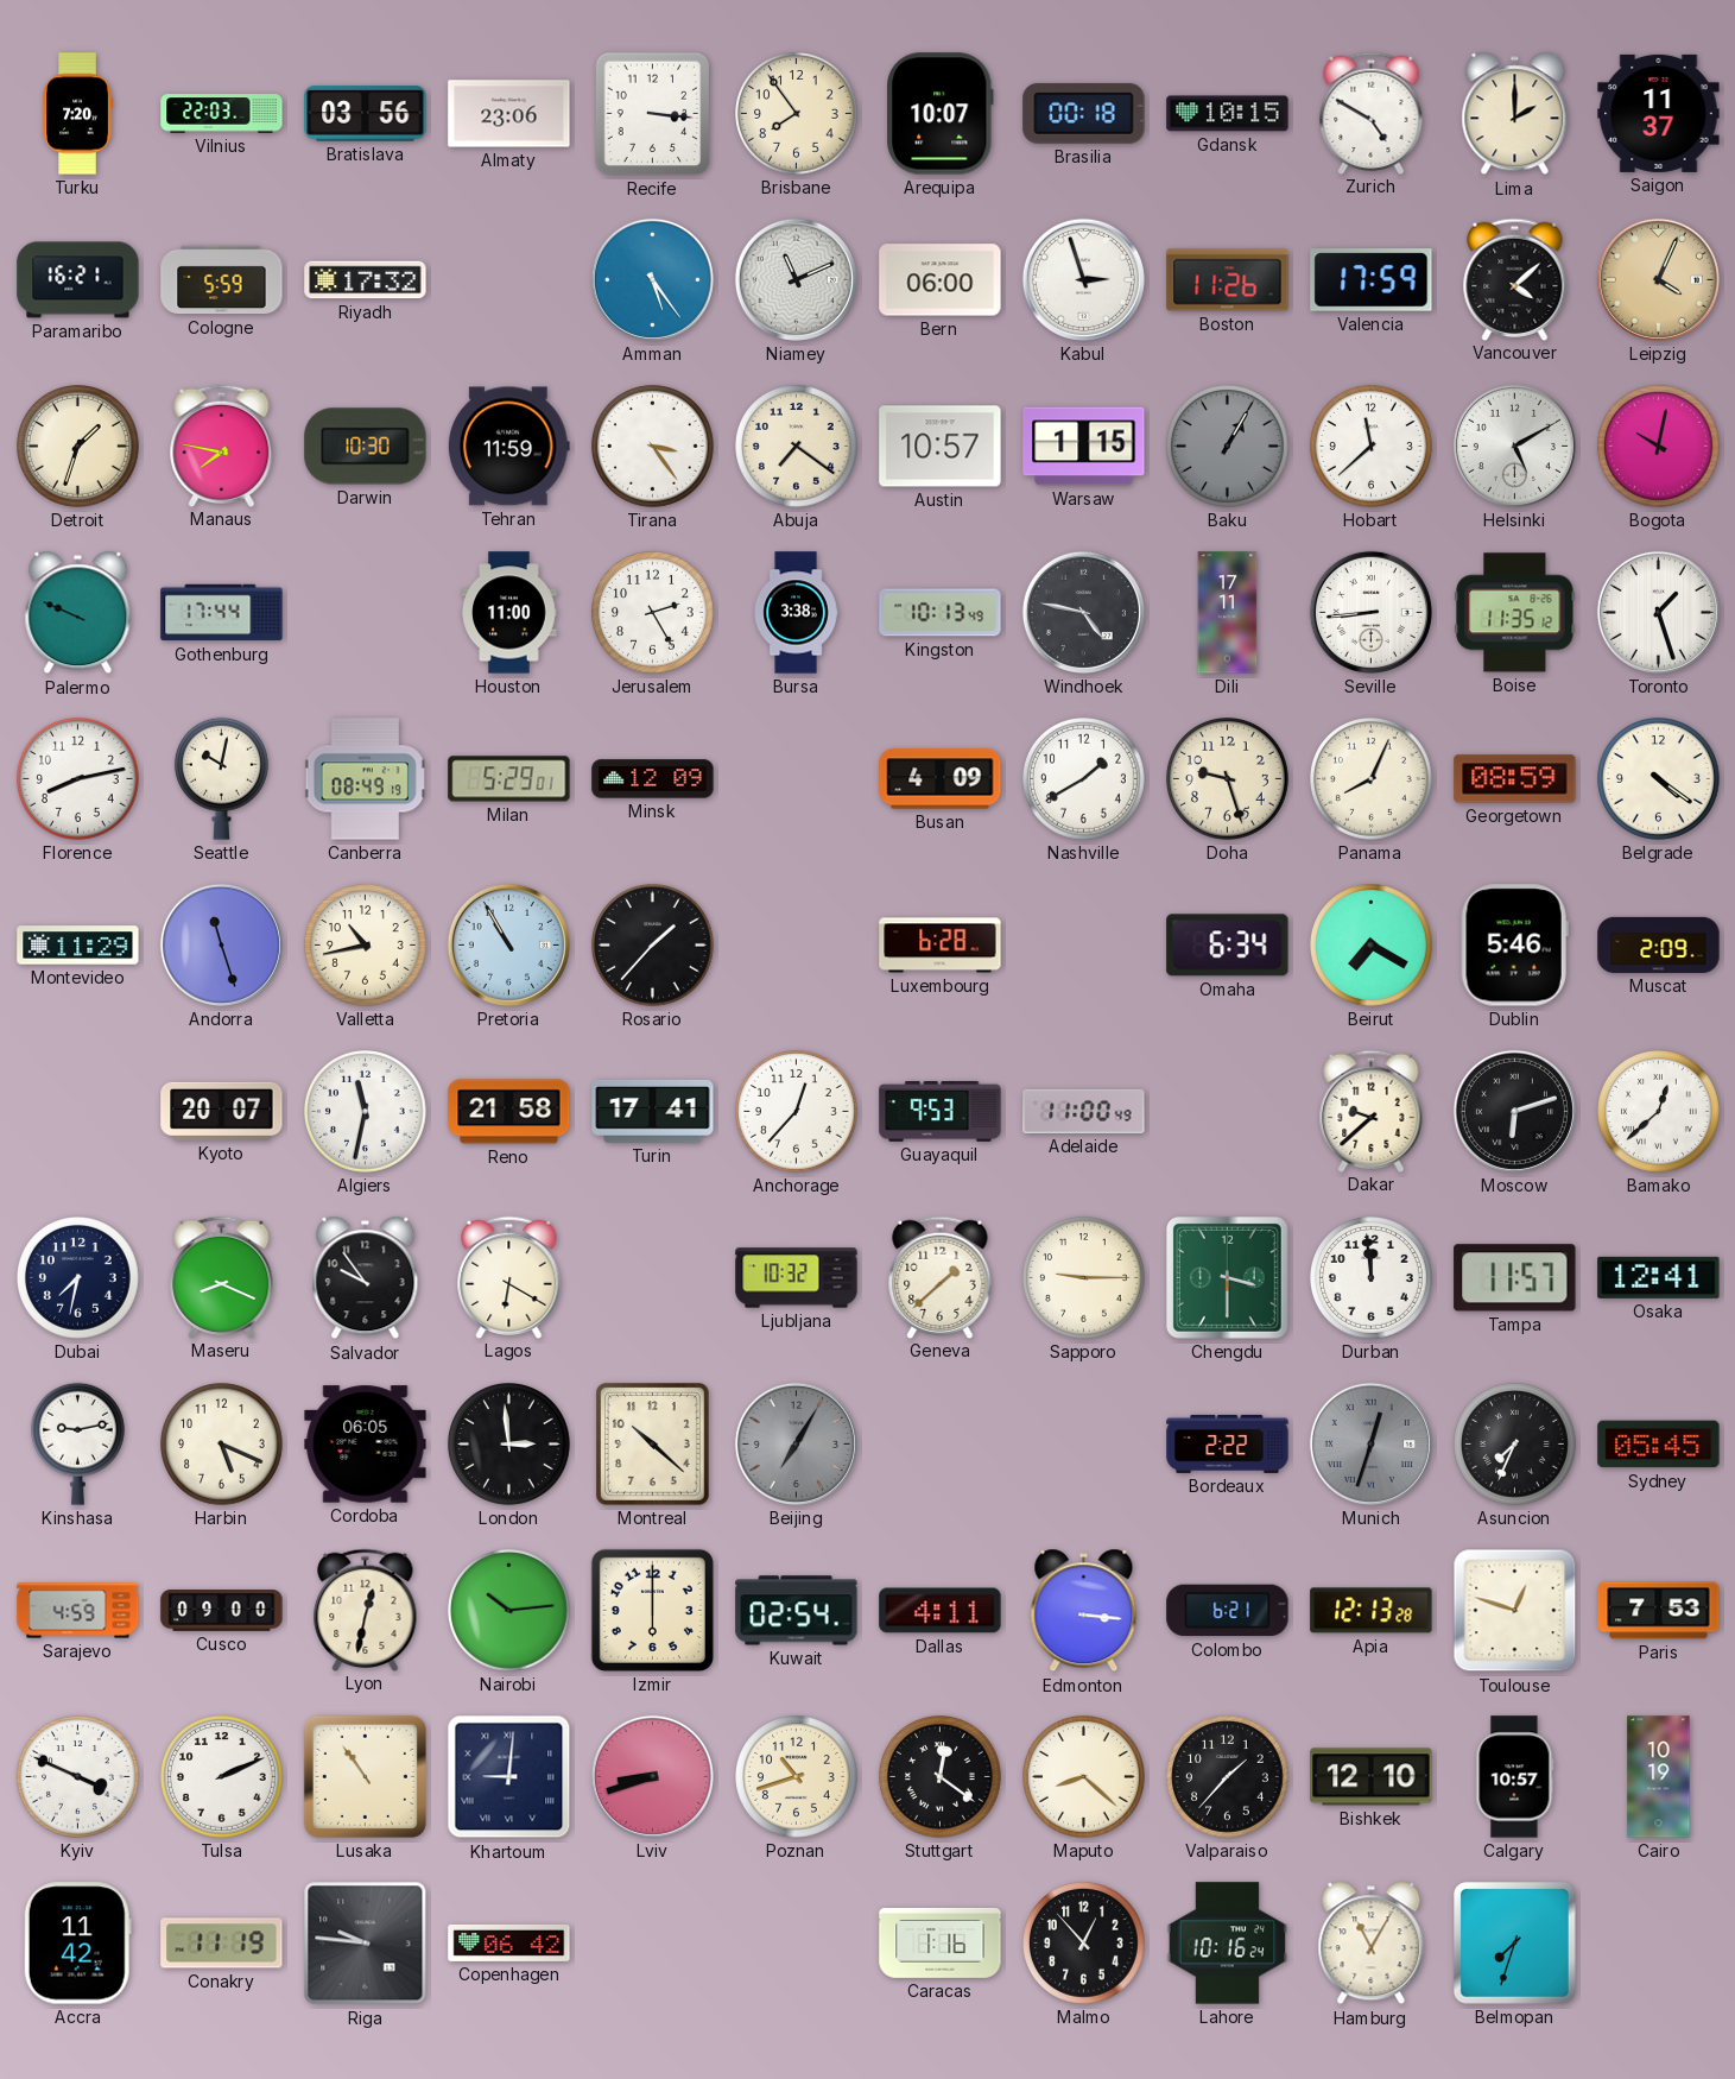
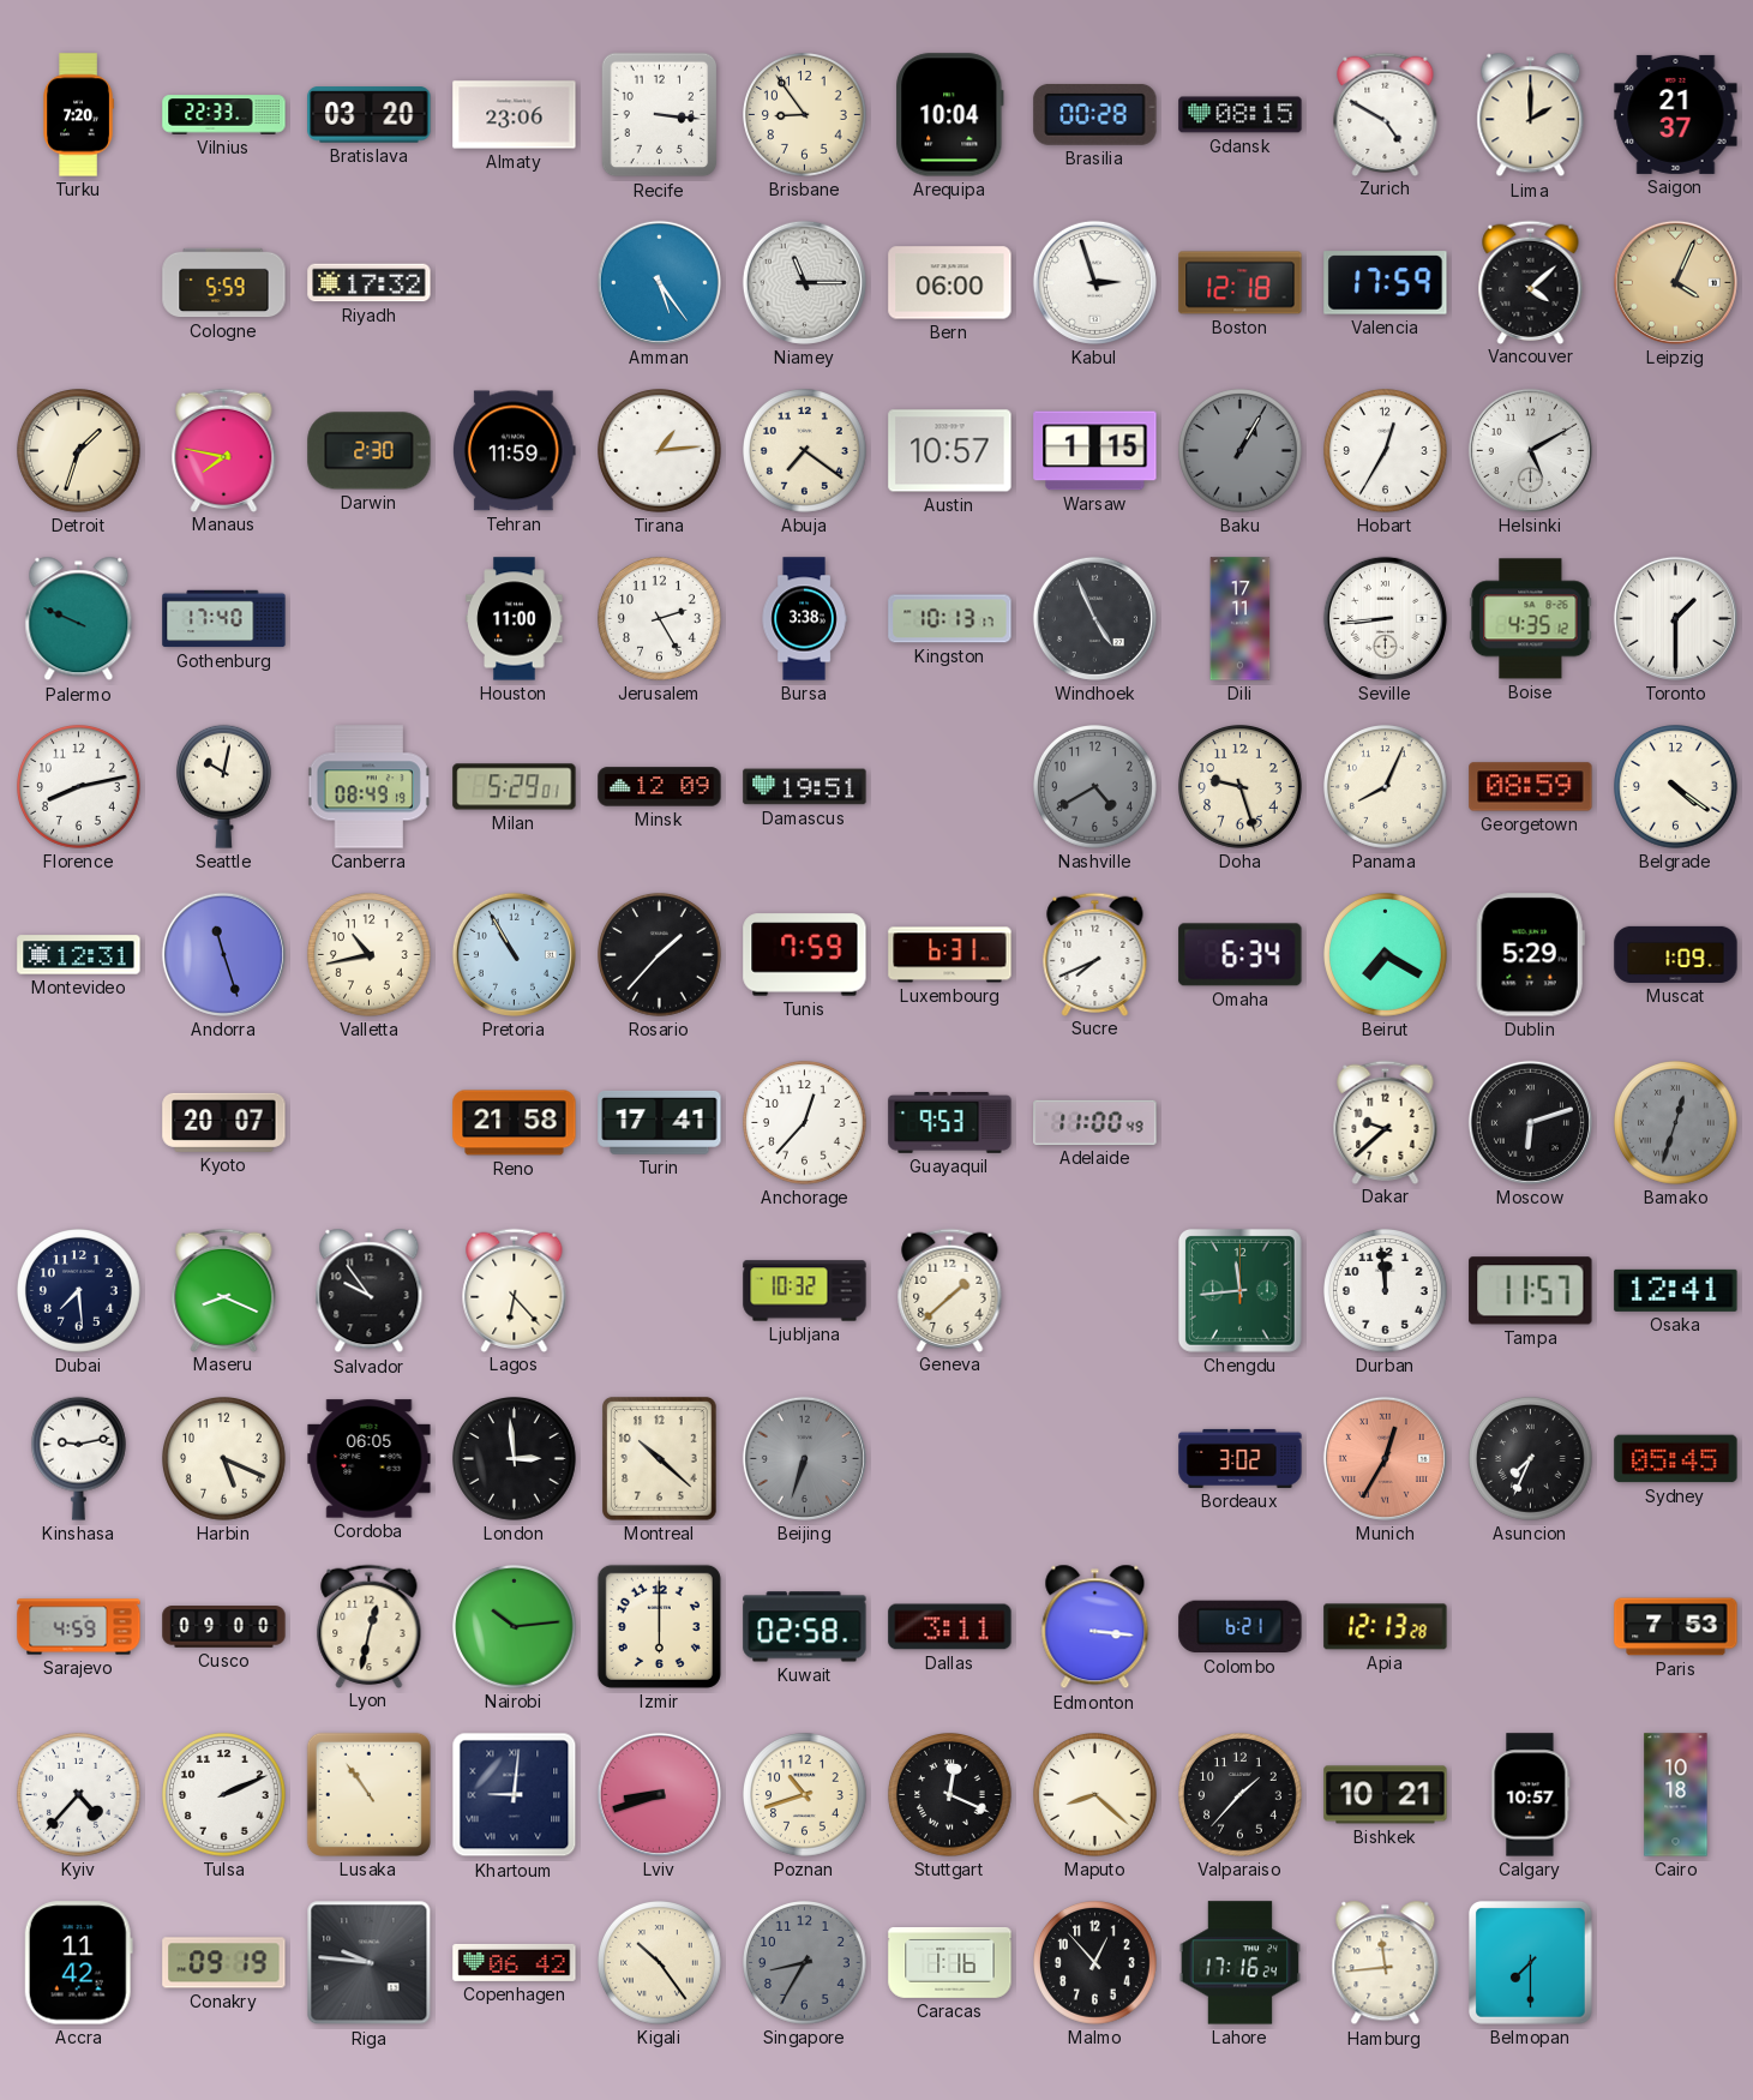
Vilnius: 22:03 -> 22:33
Bratislava: 03:56 -> 03:20
Brisbane: 7:54 -> 8:54
Arequipa: 10:07 -> 10:04
Brasilia: 00:18 -> 00:28
Gdansk: 10:15 -> 08:15
Saigon: 11:37 -> 21:37
Paramaribo: 16:21 -> none
Niamey: 11:11 -> 11:15
Boston: 11:26 -> 12:18
Darwin: 10:30 -> 2:30
Tirana: 3:24 -> 1:14
Hobart: 11:38 -> 12:35
Bogota: 10:02 -> none
Gothenburg: 17:44 -> 17:40
Kingston: 10:13:49 -> 10:13:17
Windhoek: 4:47 -> 4:56
Boise: 11:35 -> 4:35
Toronto: 1:27 -> 1:30
Damascus: none -> 19:51
Busan: 4:09 -> none
Nashville: 1:40 -> 4:40
Nashville dial: white -> grey
Montevideo: 11:29 -> 12:31
Tunis: none -> 7:59
Luxembourg: 6:28 -> 6:31
Sucre: none -> 7:41
Dublin: 5:46 -> 5:29
Muscat: 2:09 -> 1:09
Algiers: 11:32 -> none
Bamako: 12:38 -> 12:33
Bamako dial: white -> grey
Dubai: 7:32 -> 7:29
Lagos: 6:20 -> 6:23
Sapporo: 9:15 -> none
Chengdu: 3:30 -> 11:44
Beijing: 7:05 -> 6:33
Bordeaux: 2:22 -> 3:02
Munich: 12:33 -> 12:35
Munich dial: grey -> salmon
Kuwait: 02:54 -> 02:58
Dallas: 4:11 -> 3:11
Toulouse: 12:48 -> none
Kyiv: 3:49 -> 4:37
Stuttgart: 12:21 -> 12:19
Bishkek: 12:10 -> 10:21
Cairo: 10:19 -> 10:18
Conakry: 11:19 -> 09:19
Kigali: none -> 10:24
Singapore: none -> 8:35
Lahore: 10:16 -> 17:16
Hamburg: 11:05 -> 11:44
Belmopan: 7:33 -> 7:30
